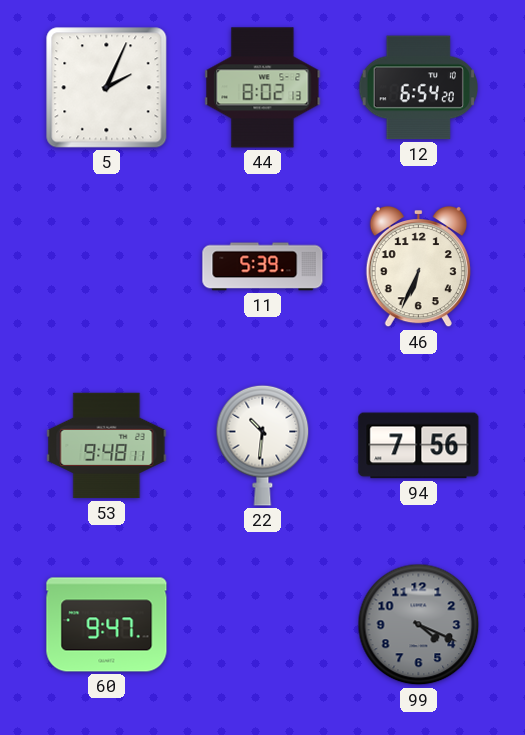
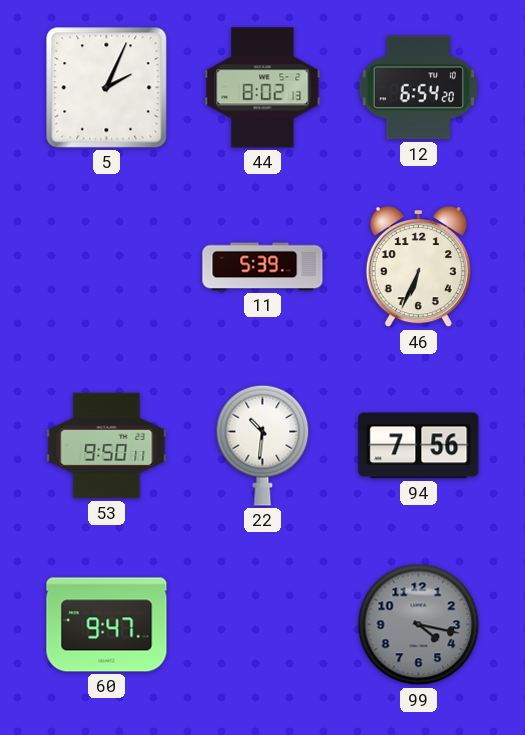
53: 9:48 -> 9:50
99: 4:19 -> 4:17
